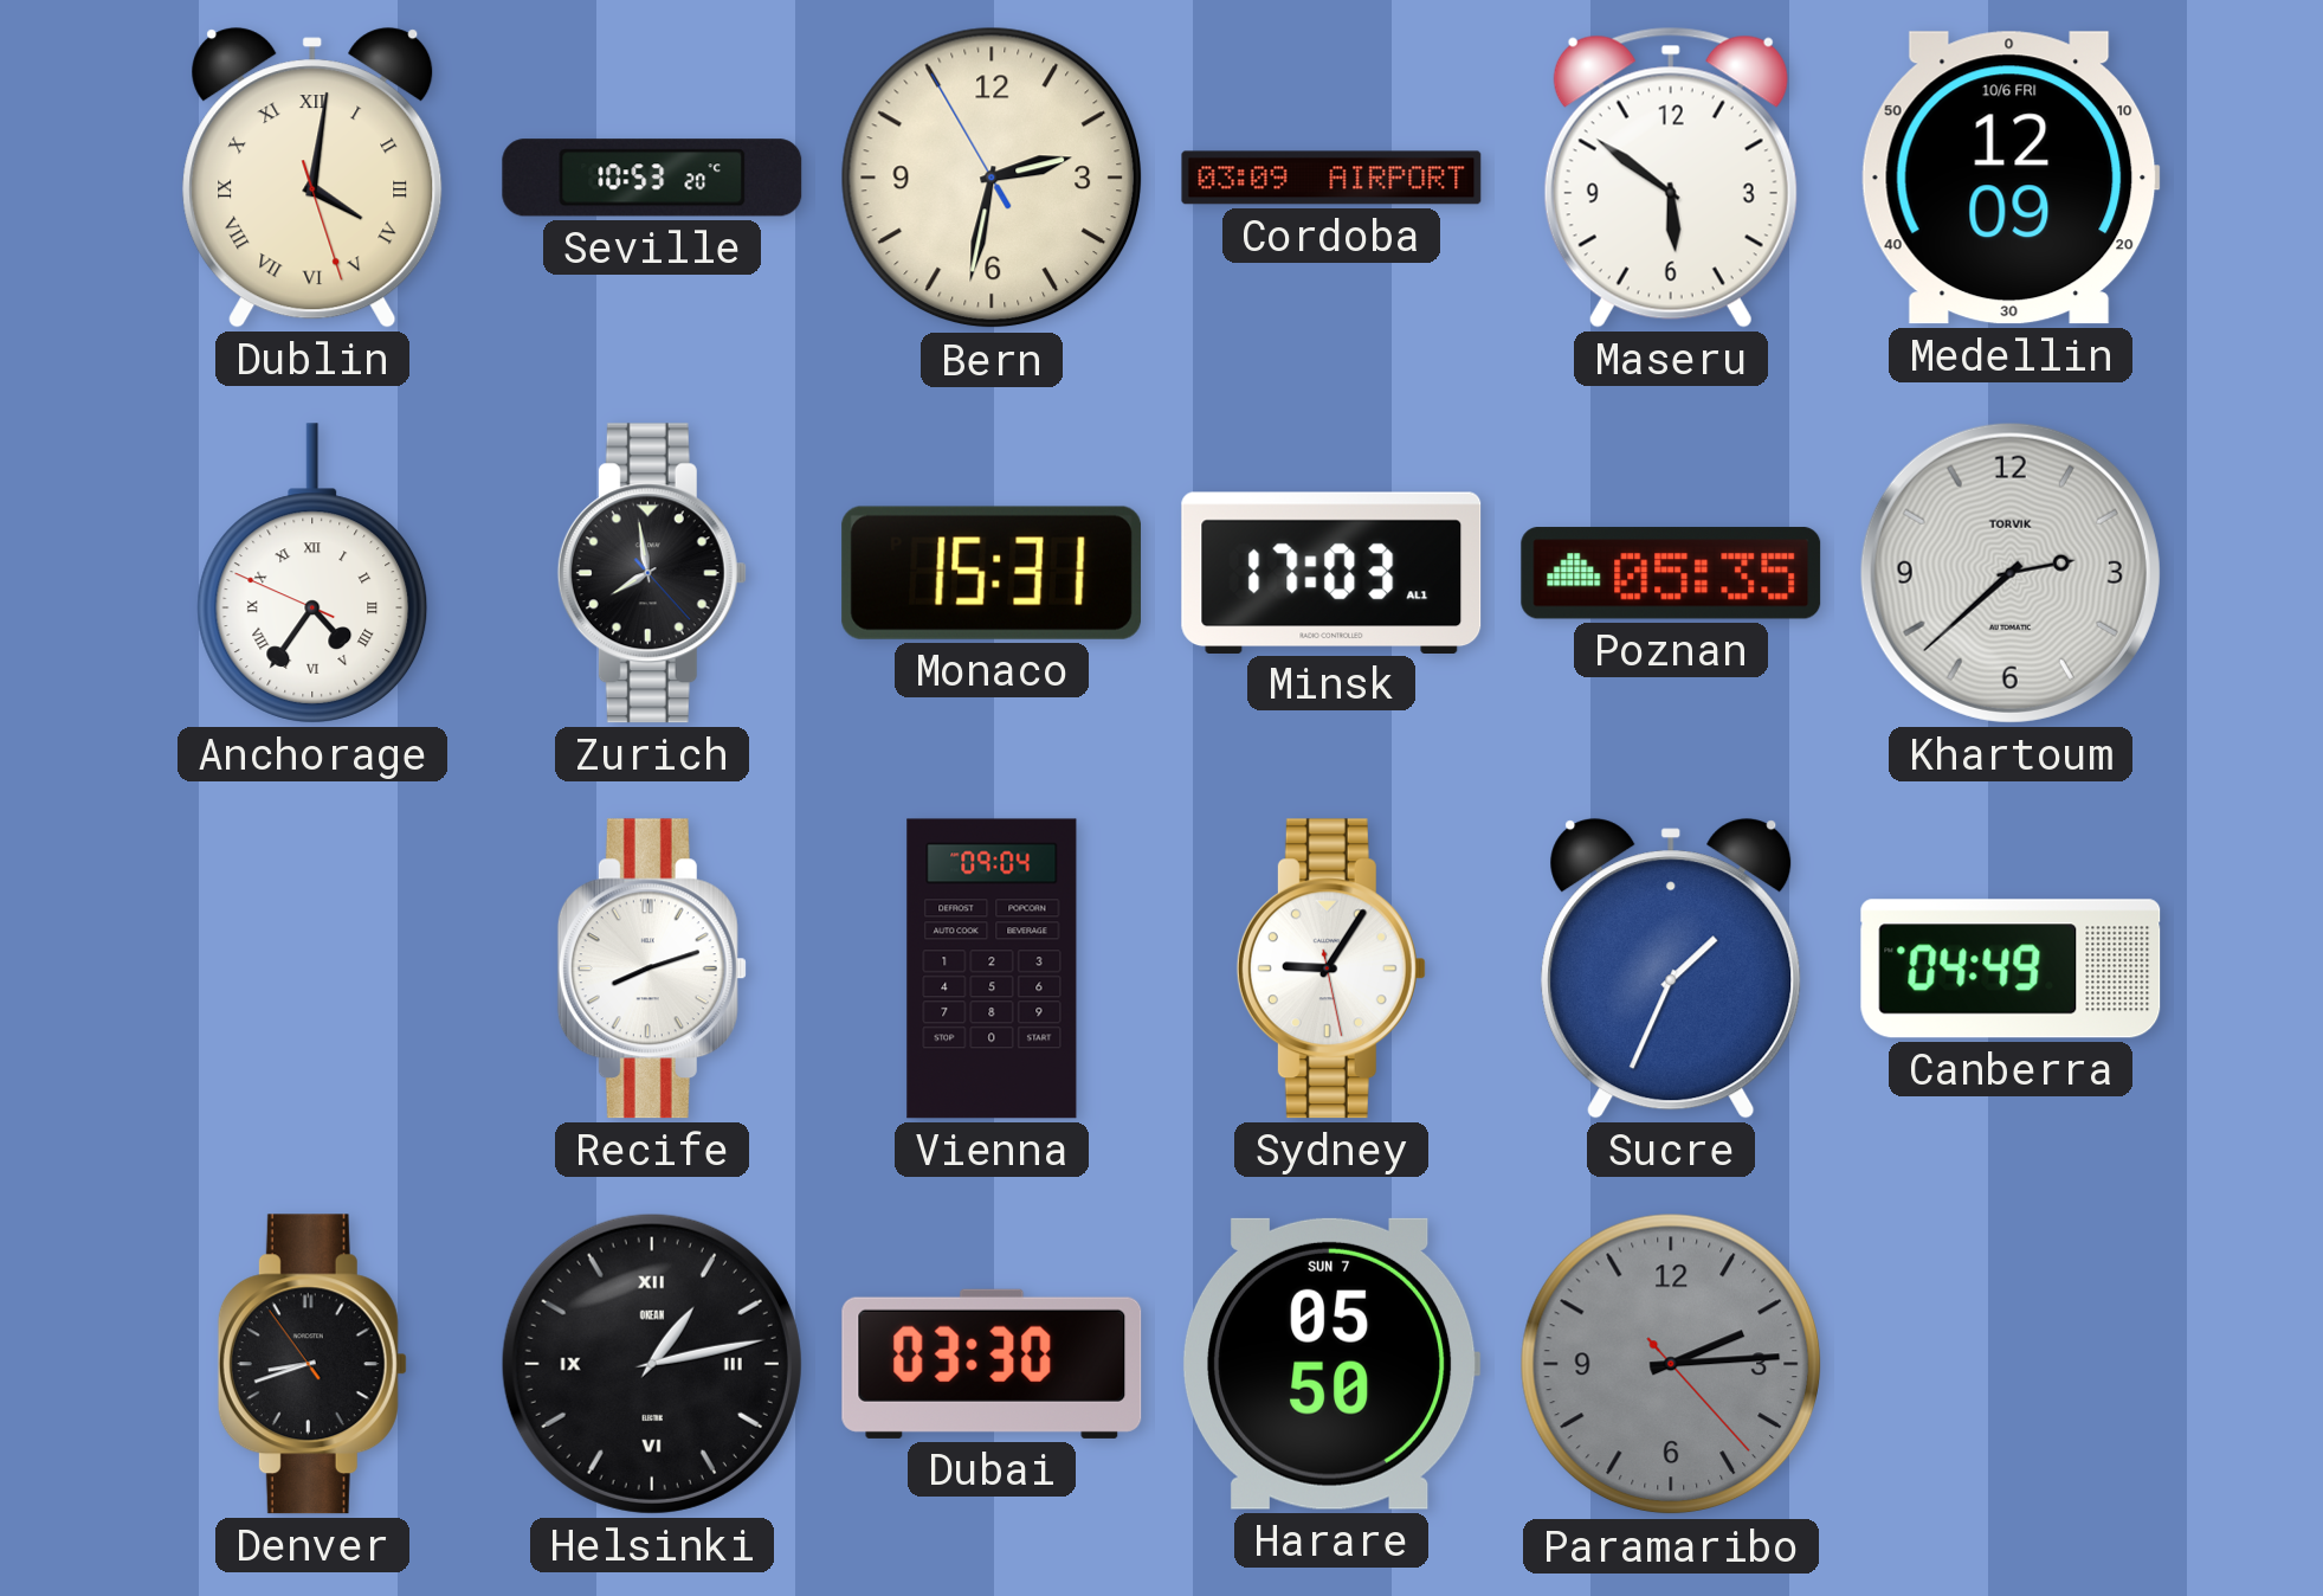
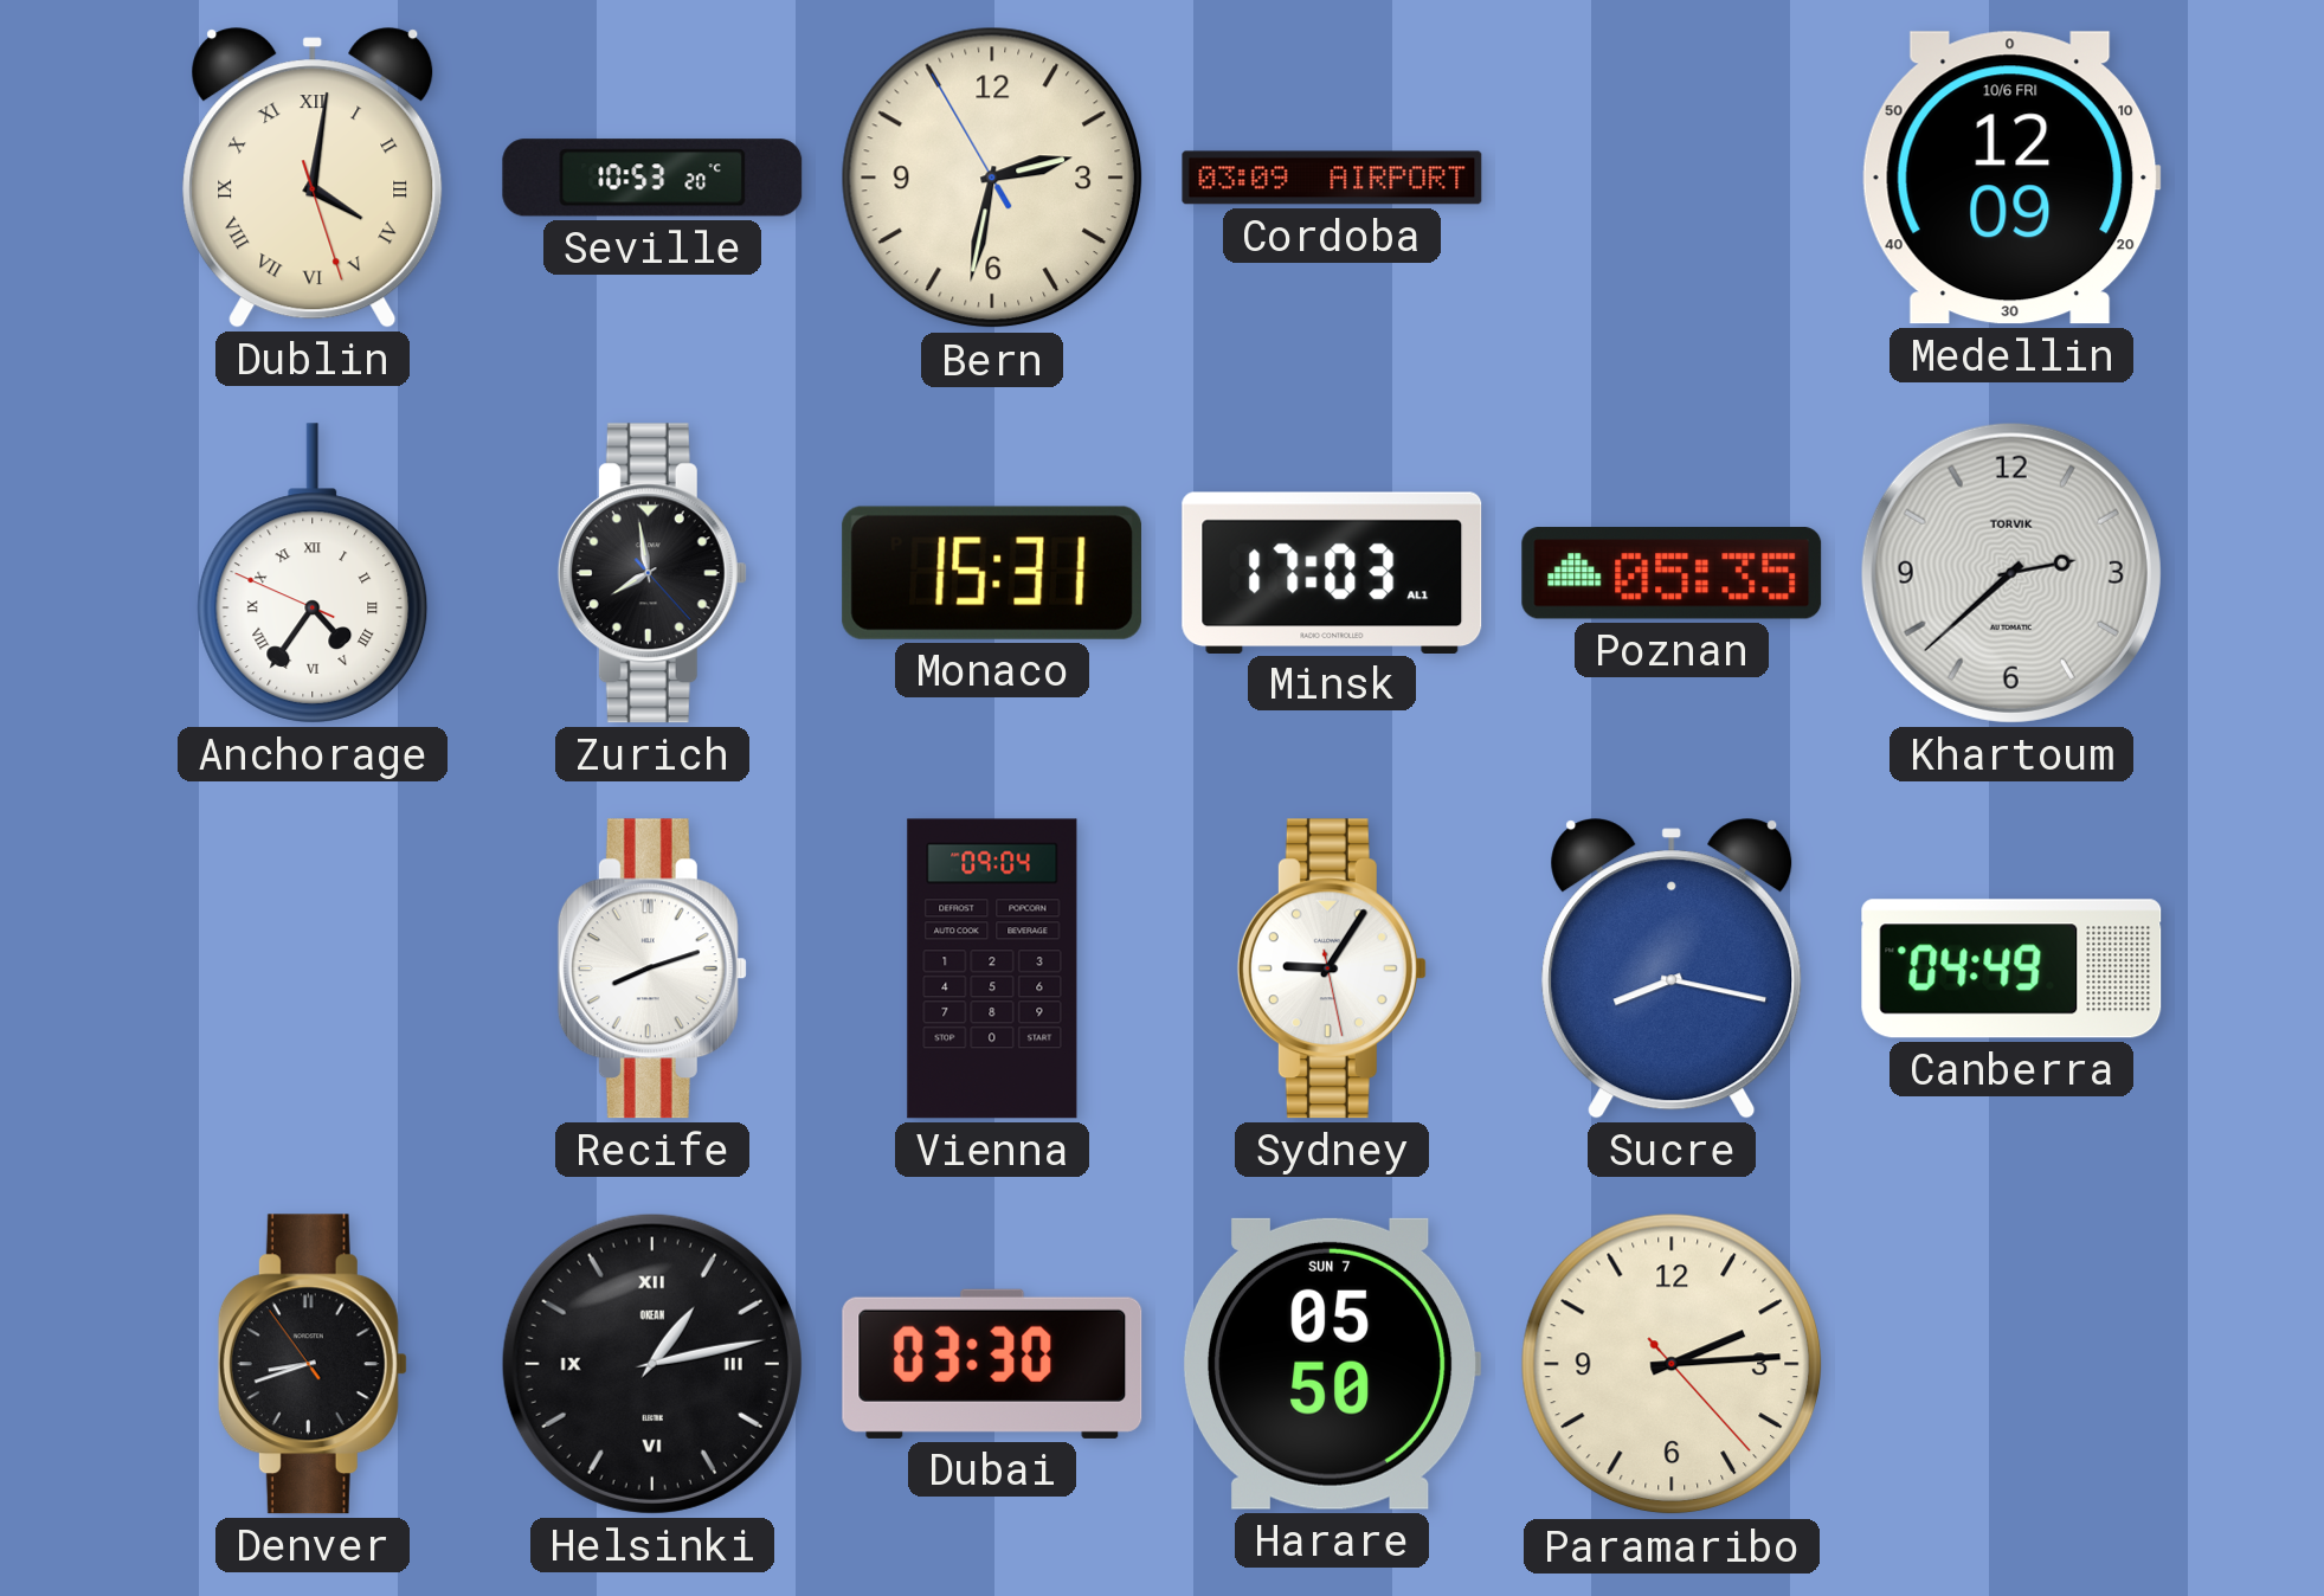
Maseru: 5:51 -> none
Sucre: 1:34 -> 8:17
Paramaribo dial: grey -> cream
